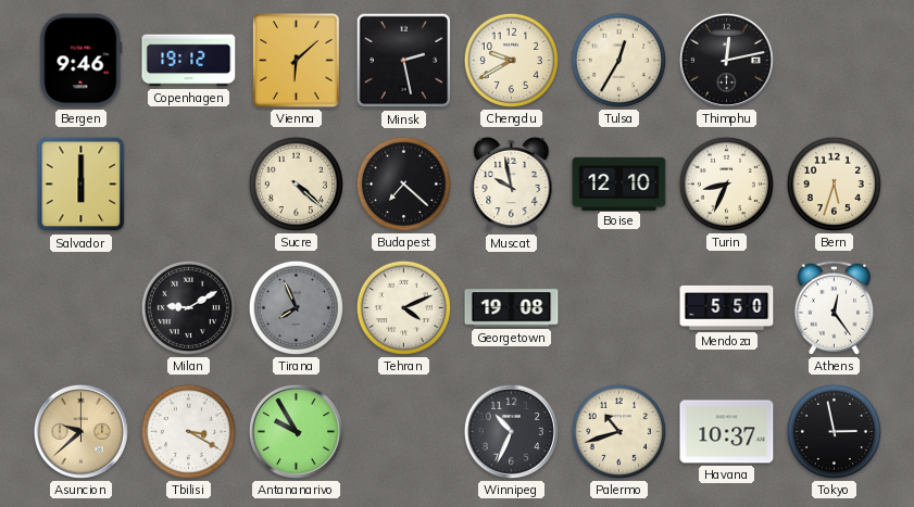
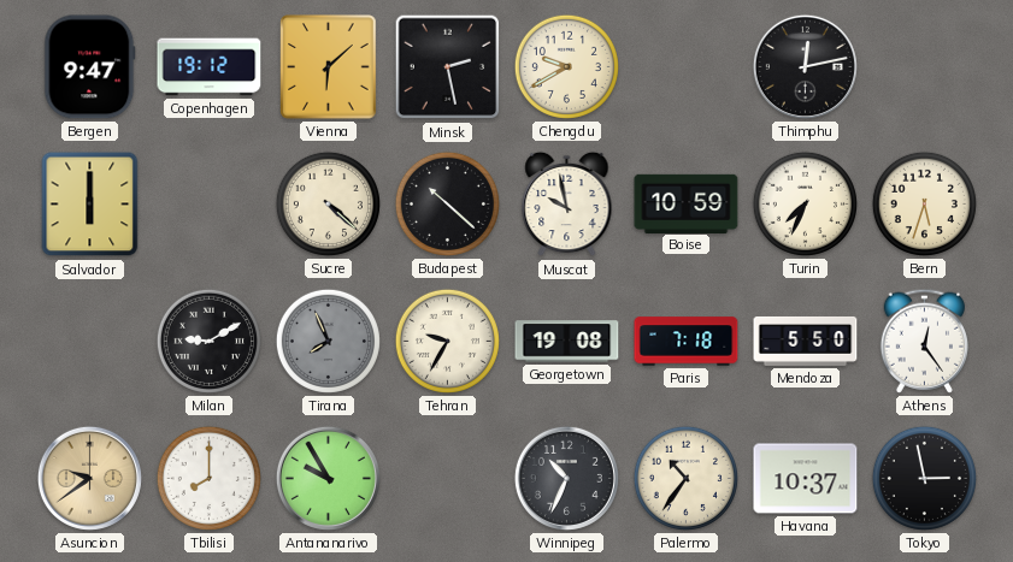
Bergen: 9:46 -> 9:47
Tulsa: 12:35 -> none
Budapest: 7:22 -> 10:22
Boise: 12:10 -> 10:59
Turin: 8:34 -> 7:34
Tehran: 4:11 -> 9:35
Paris: none -> 7:18
Asuncion: 9:38 -> 9:39
Tbilisi: 3:20 -> 8:00
Palermo: 10:42 -> 10:36
